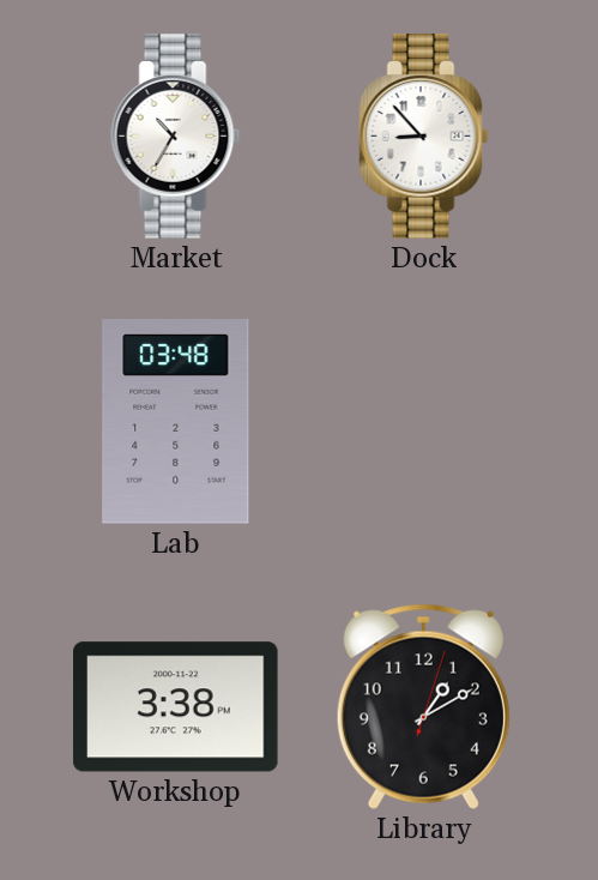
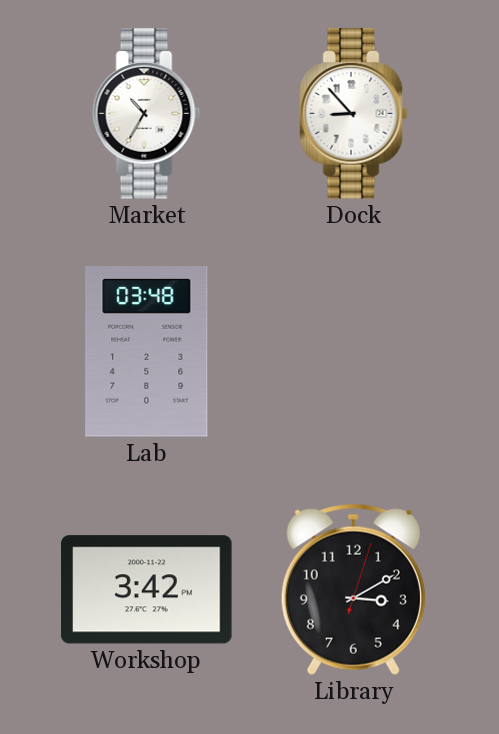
Workshop: 3:38 -> 3:42
Library: 1:10 -> 3:10
